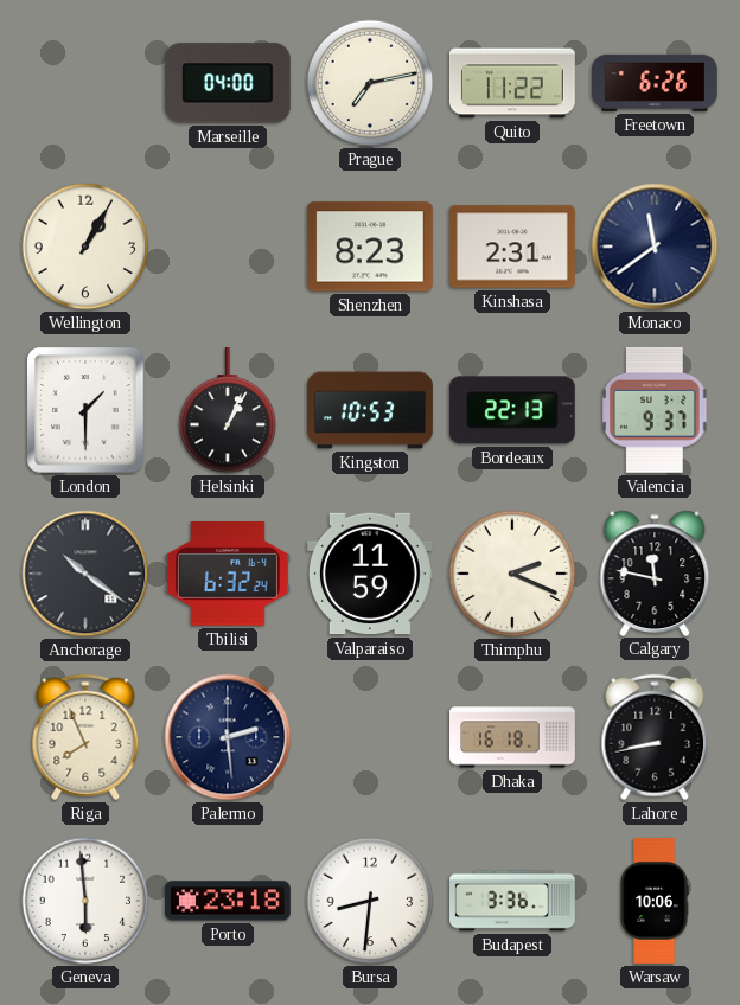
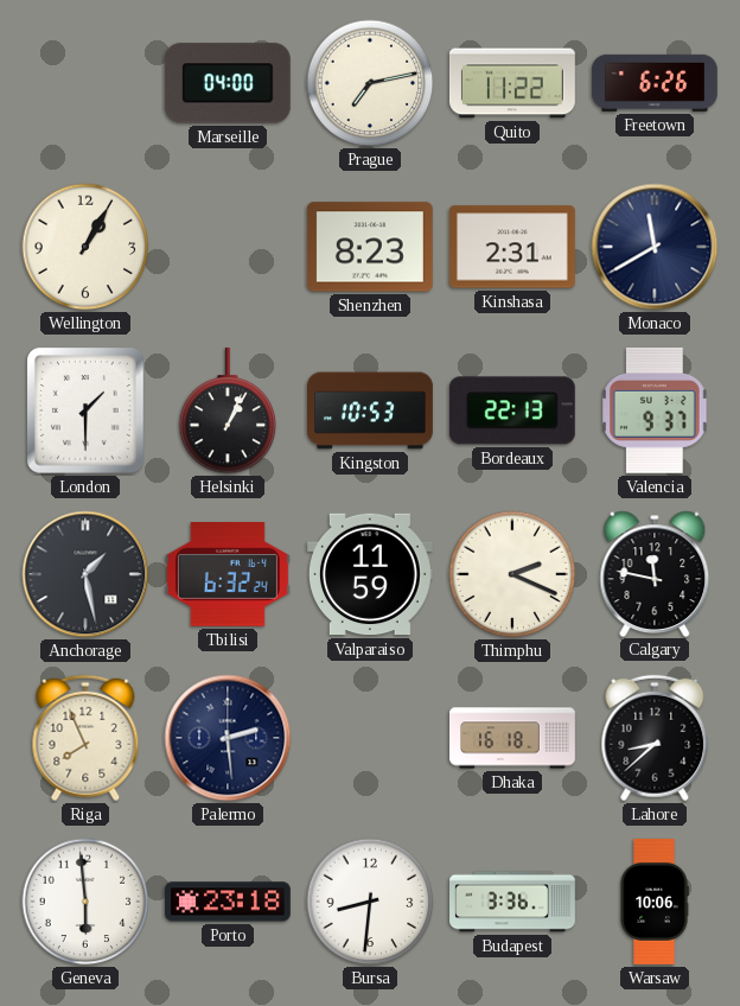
Monaco: 11:39 -> 11:40
Anchorage: 10:21 -> 1:28
Lahore: 8:43 -> 8:38
